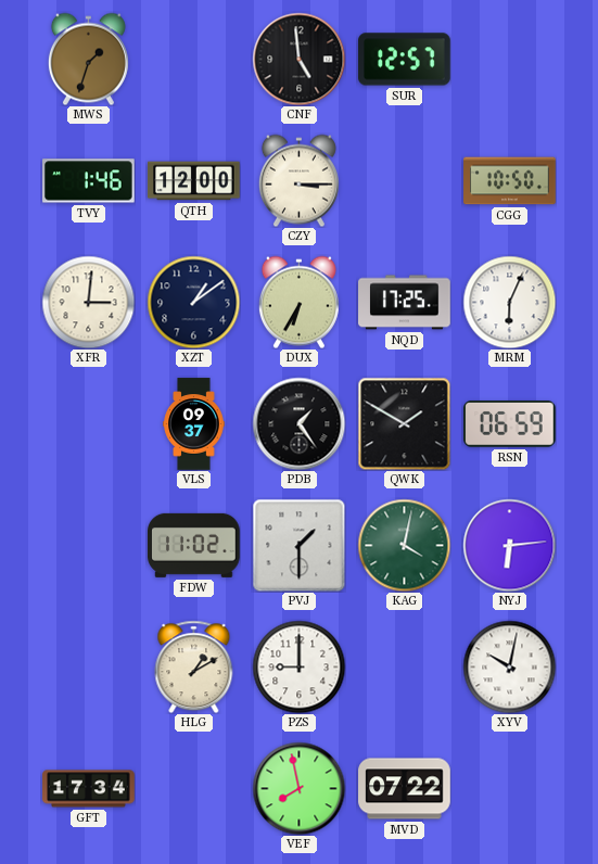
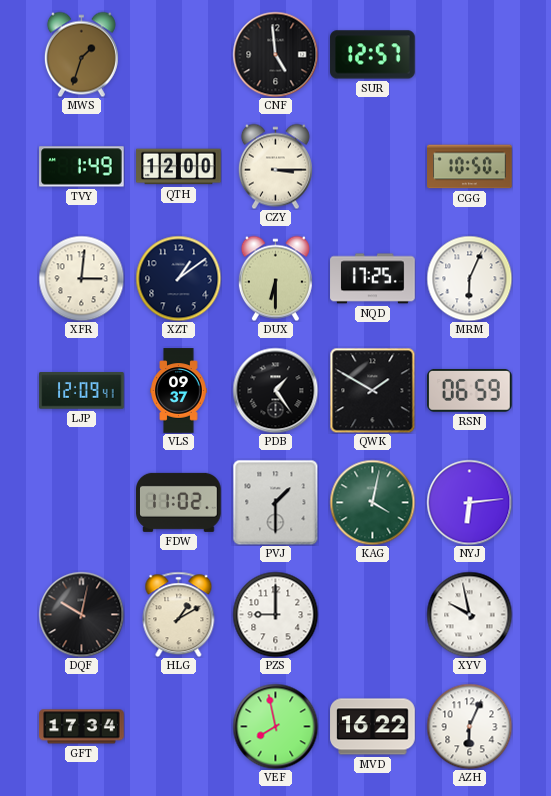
TVY: 1:46 -> 1:49
DUX: 6:35 -> 6:30
LJP: none -> 12:09
DQF: none -> 10:02
XYV: 10:02 -> 9:58
MVD: 07:22 -> 16:22
AZH: none -> 6:04
